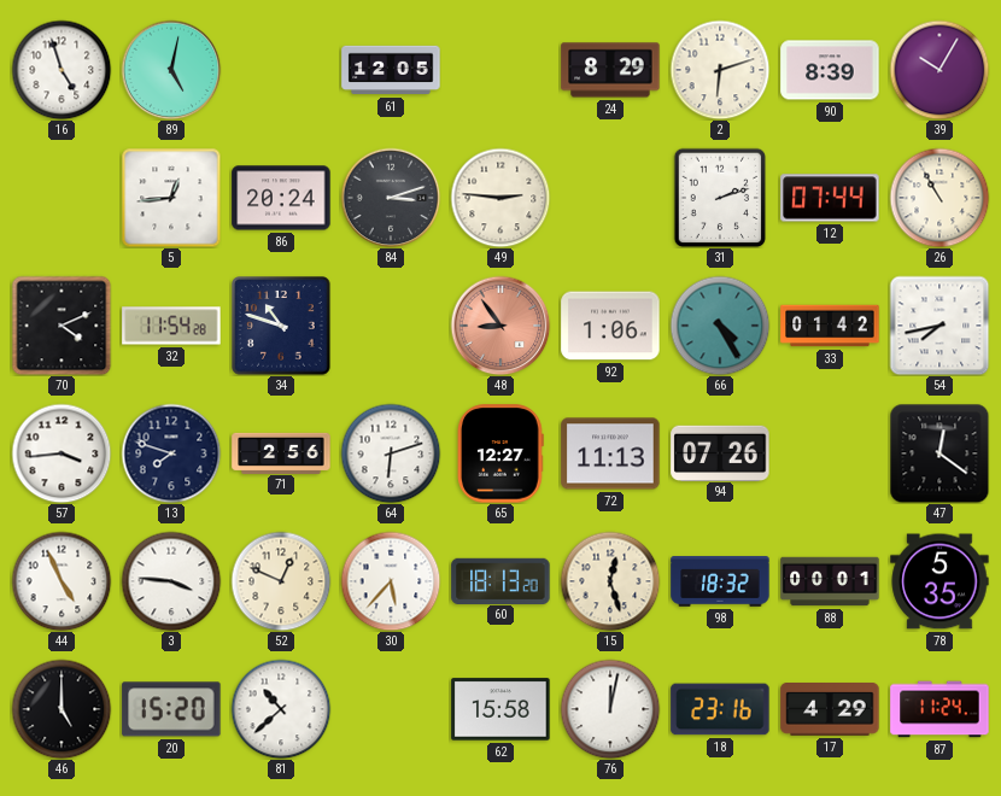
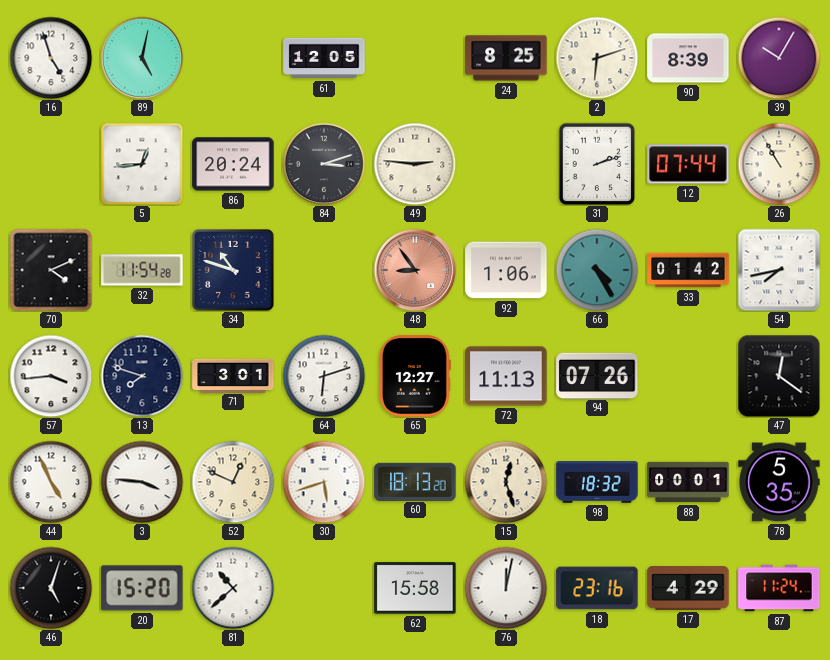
24: 8:29 -> 8:25
71: 2:56 -> 3:01
30: 5:37 -> 5:42
46: 5:00 -> 5:03
